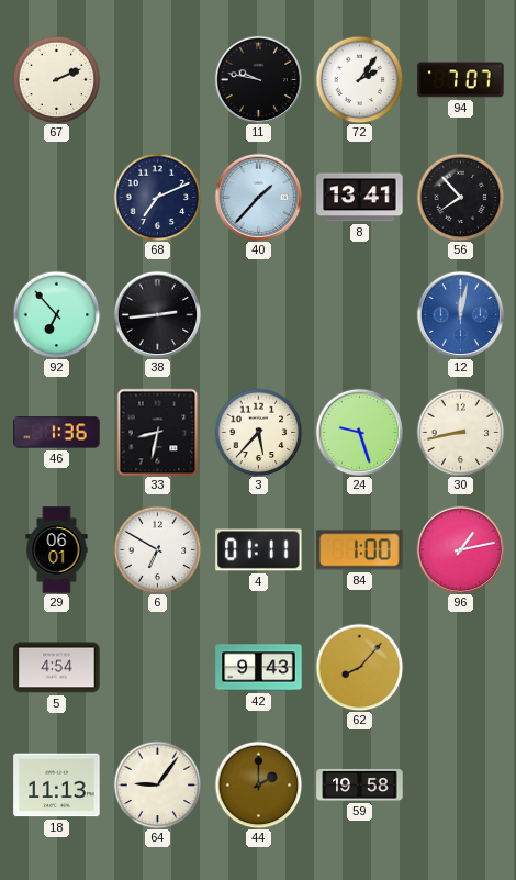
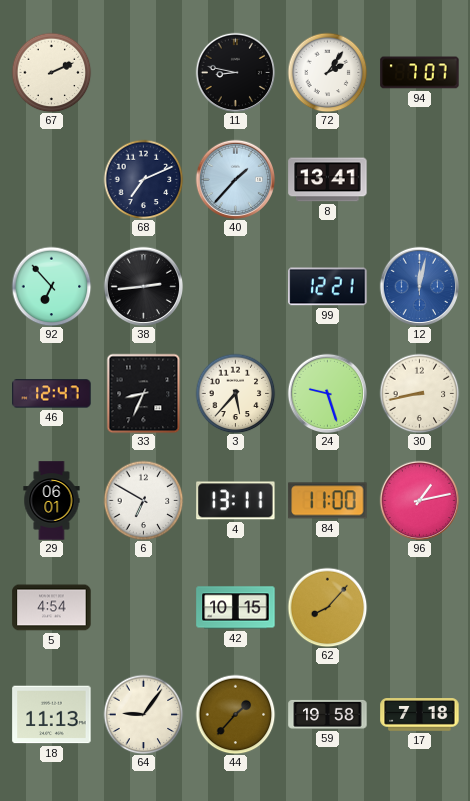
11: 9:47 -> 8:47
56: 7:53 -> none
99: none -> 12:21
46: 1:36 -> 12:47
33: 8:32 -> 8:34
4: 01:11 -> 13:11
84: 1:00 -> 11:00
42: 9:43 -> 10:15
44: 2:00 -> 1:37
17: none -> 7:18
